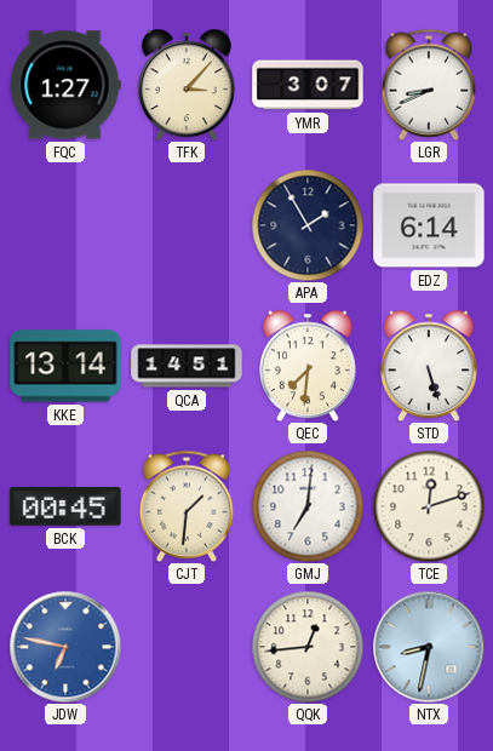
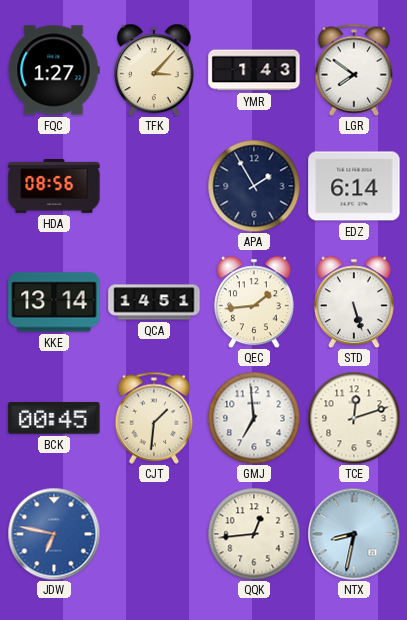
YMR: 3:07 -> 1:43
LGR: 8:41 -> 7:51
HDA: none -> 08:56
QEC: 7:31 -> 1:44
GMJ: 7:01 -> 6:59
